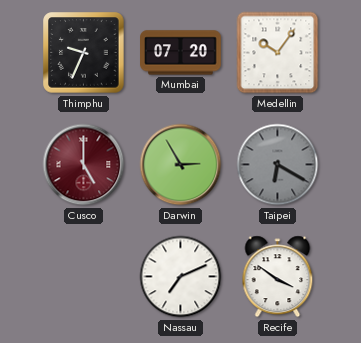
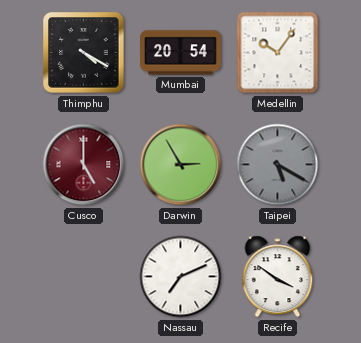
Thimphu: 9:34 -> 4:20
Mumbai: 07:20 -> 20:54
Taipei: 6:20 -> 5:20
